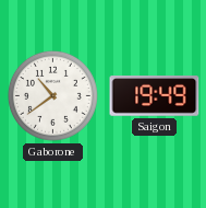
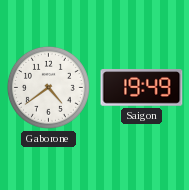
Gaborone: 10:39 -> 4:39
